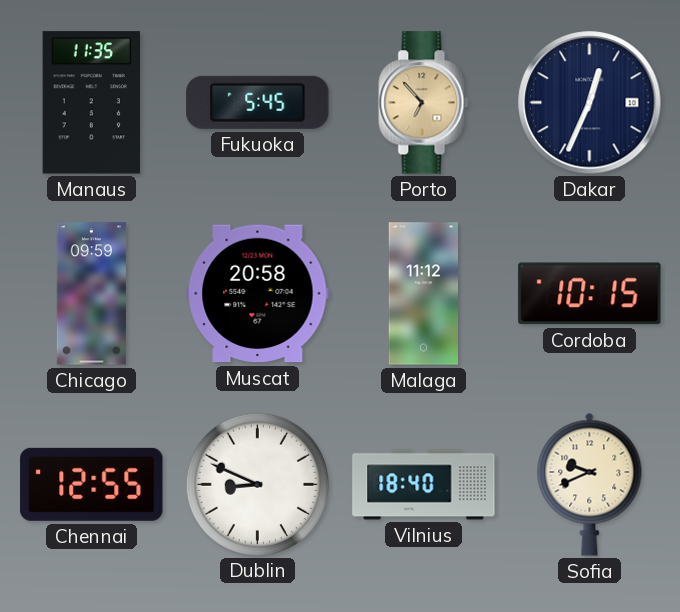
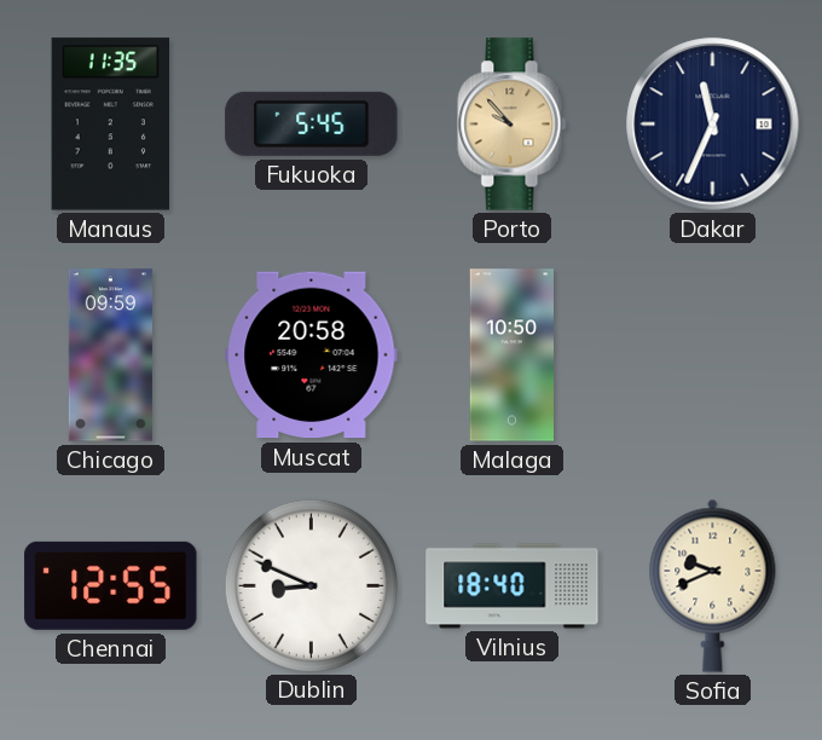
Porto: 6:53 -> 9:53
Dakar: 12:34 -> 11:34
Malaga: 11:12 -> 10:50
Cordoba: 10:15 -> none
